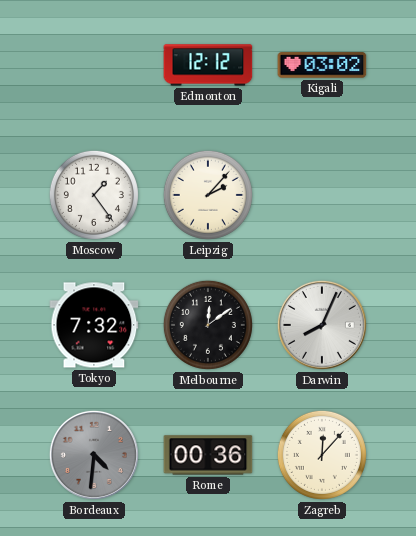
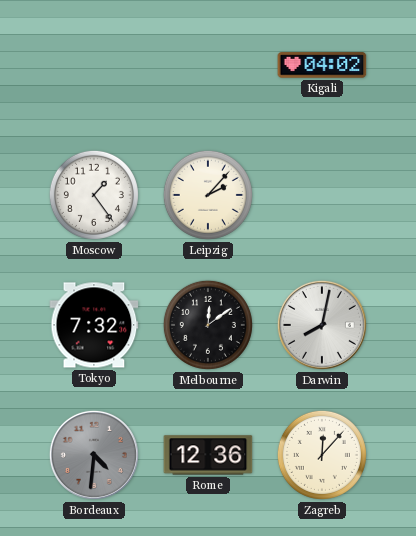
Edmonton: 12:12 -> none
Kigali: 03:02 -> 04:02
Darwin: 8:04 -> 8:02
Rome: 00:36 -> 12:36
